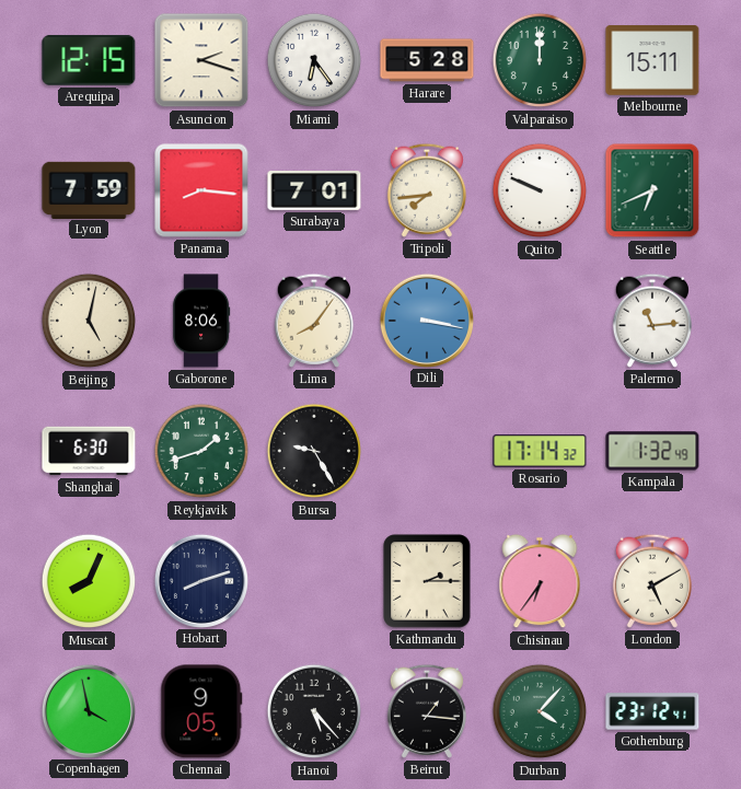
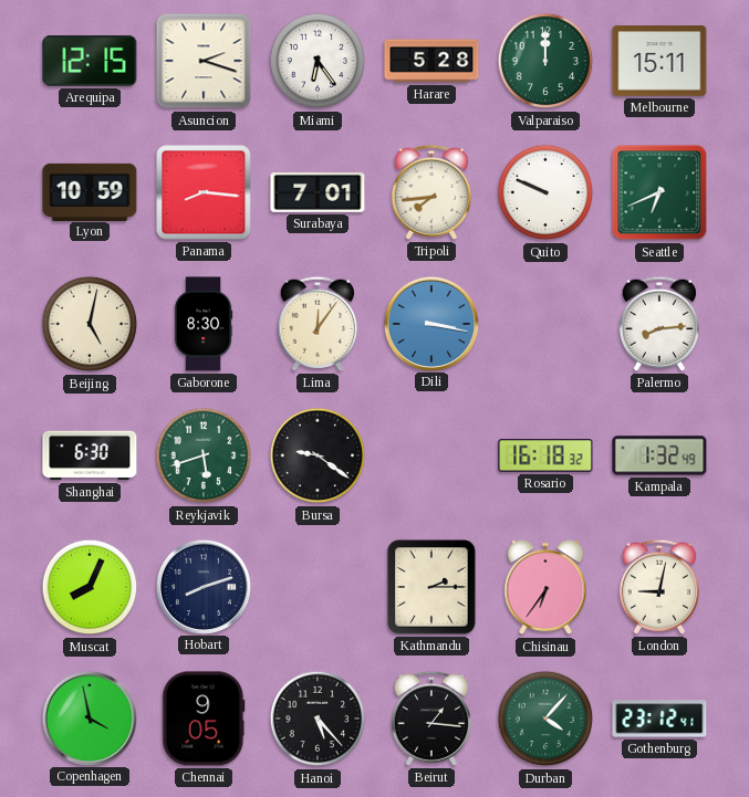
Lyon: 7:59 -> 10:59
Gaborone: 8:06 -> 8:30
Lima: 8:06 -> 12:06
Palermo: 11:14 -> 8:14
Reykjavik: 1:42 -> 5:42
Bursa: 9:25 -> 9:21
Rosario: 17:14 -> 16:18
London: 5:10 -> 9:02
